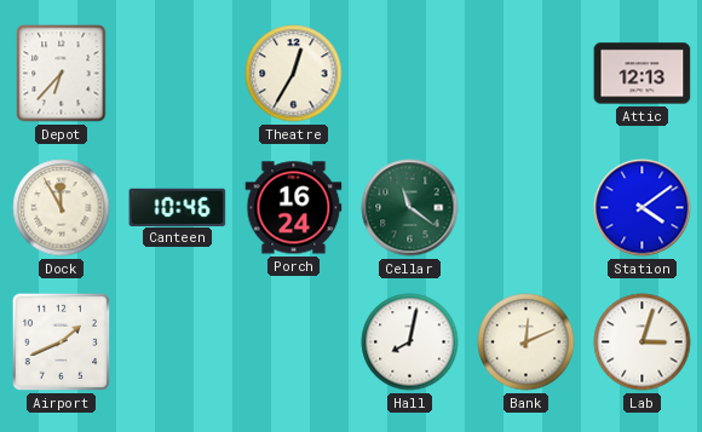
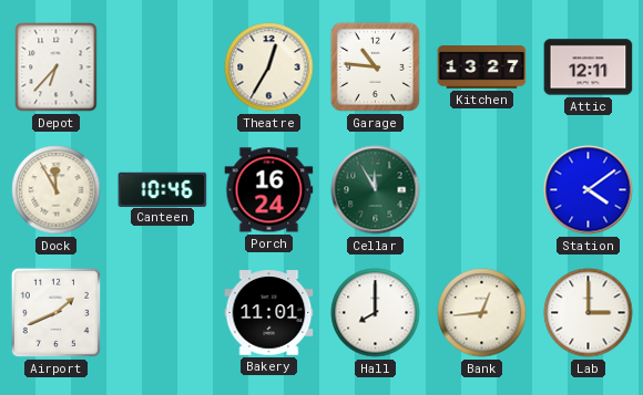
Garage: none -> 10:46
Kitchen: none -> 13:27
Attic: 12:13 -> 12:11
Cellar: 11:21 -> 11:55
Bakery: none -> 11:01
Hall: 8:02 -> 8:00
Bank: 12:11 -> 12:44
Lab: 3:03 -> 3:00
